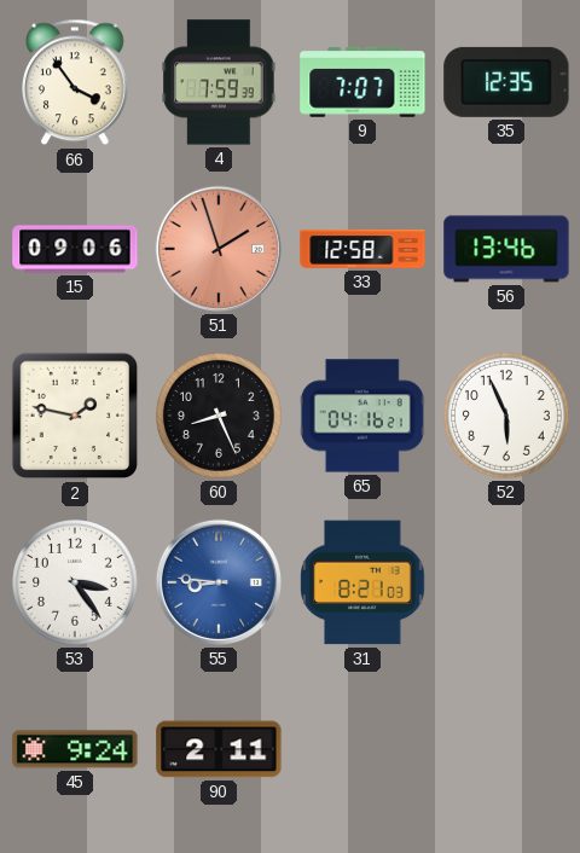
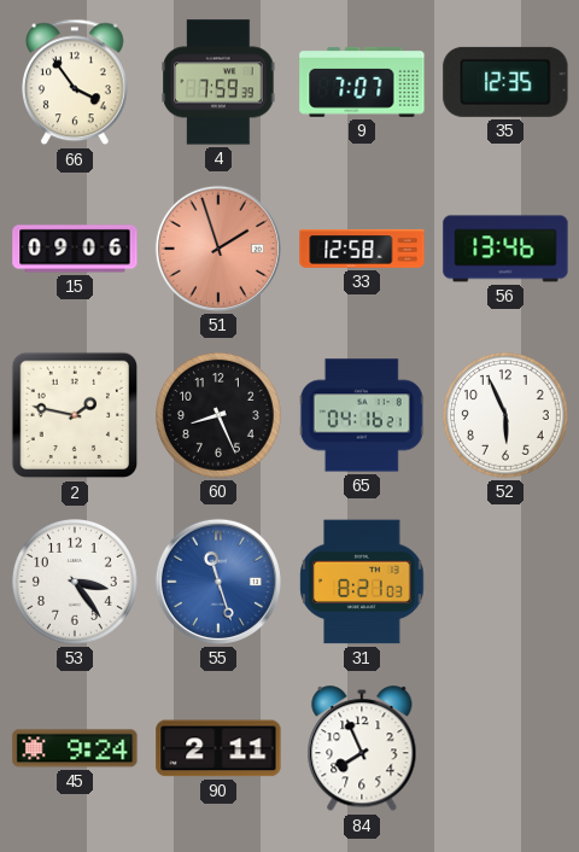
55: 8:46 -> 11:27
84: none -> 7:56
